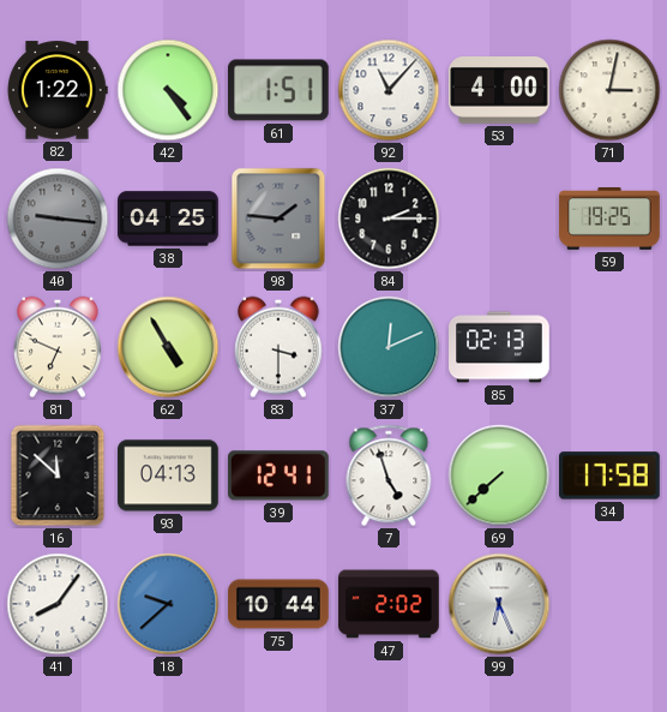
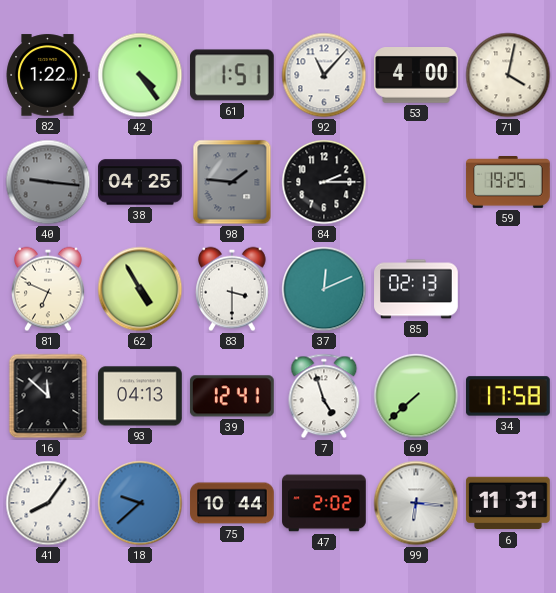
71: 3:02 -> 4:02
99: 6:26 -> 6:16
6: none -> 11:31
